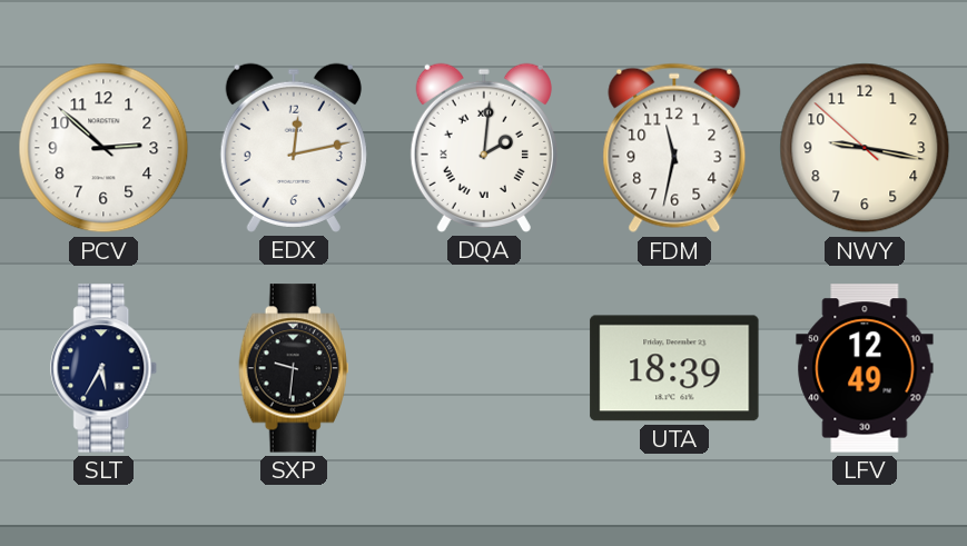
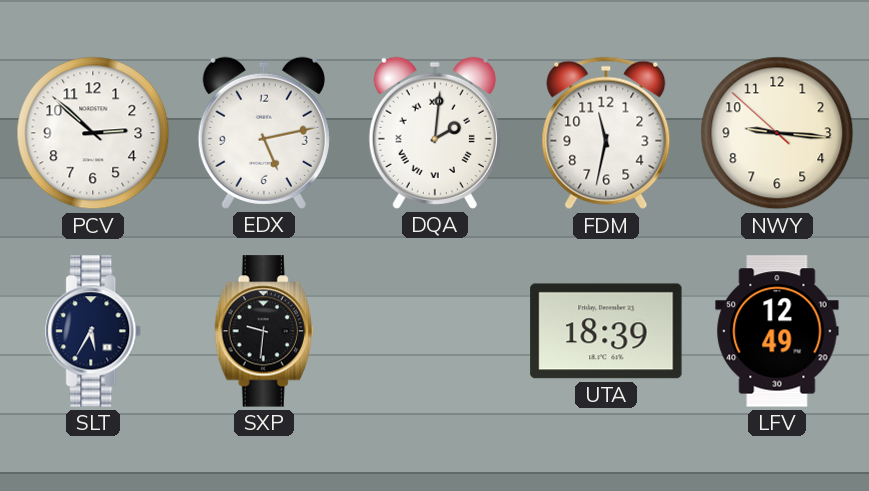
EDX: 12:13 -> 5:13
NWY: 9:16 -> 9:15
